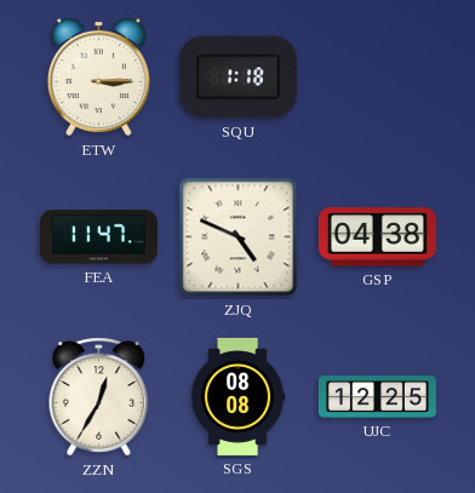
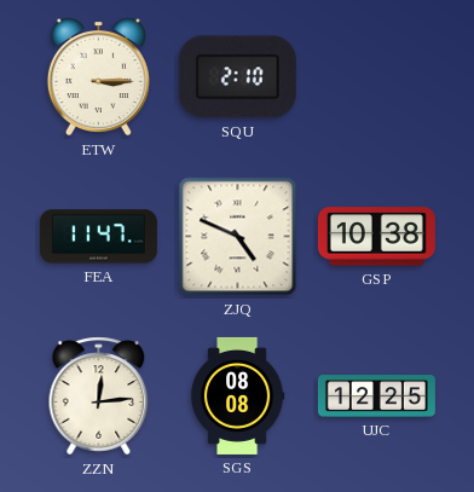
SQU: 1:18 -> 2:10
GSP: 04:38 -> 10:38
ZZN: 12:35 -> 12:14
